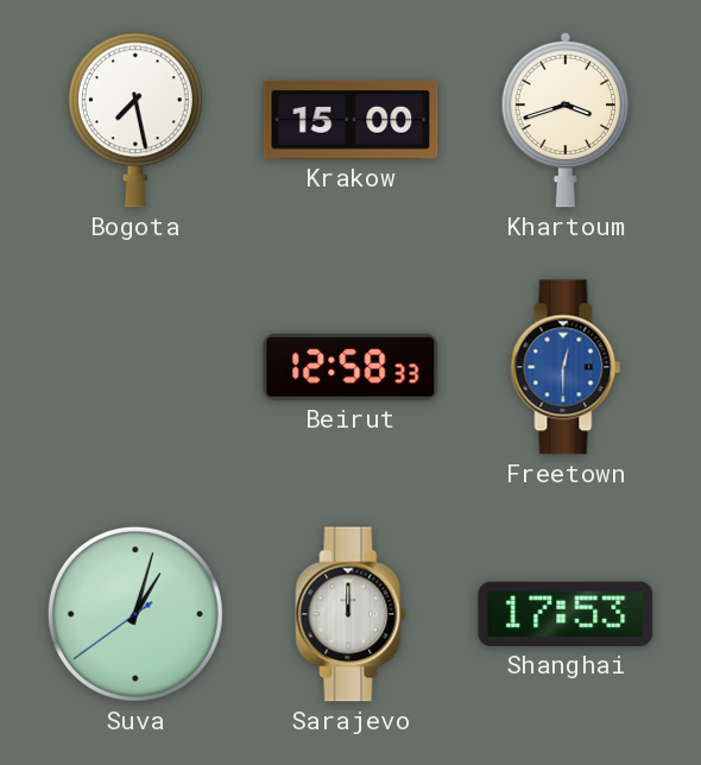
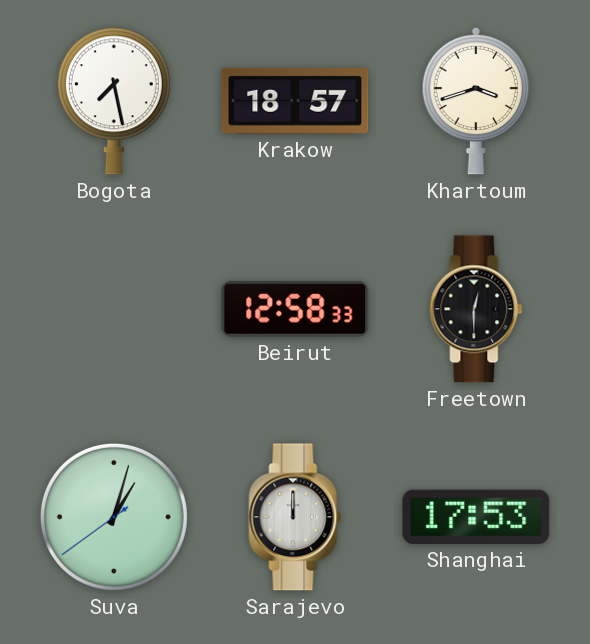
Krakow: 15:00 -> 18:57
Freetown dial: blue -> black
